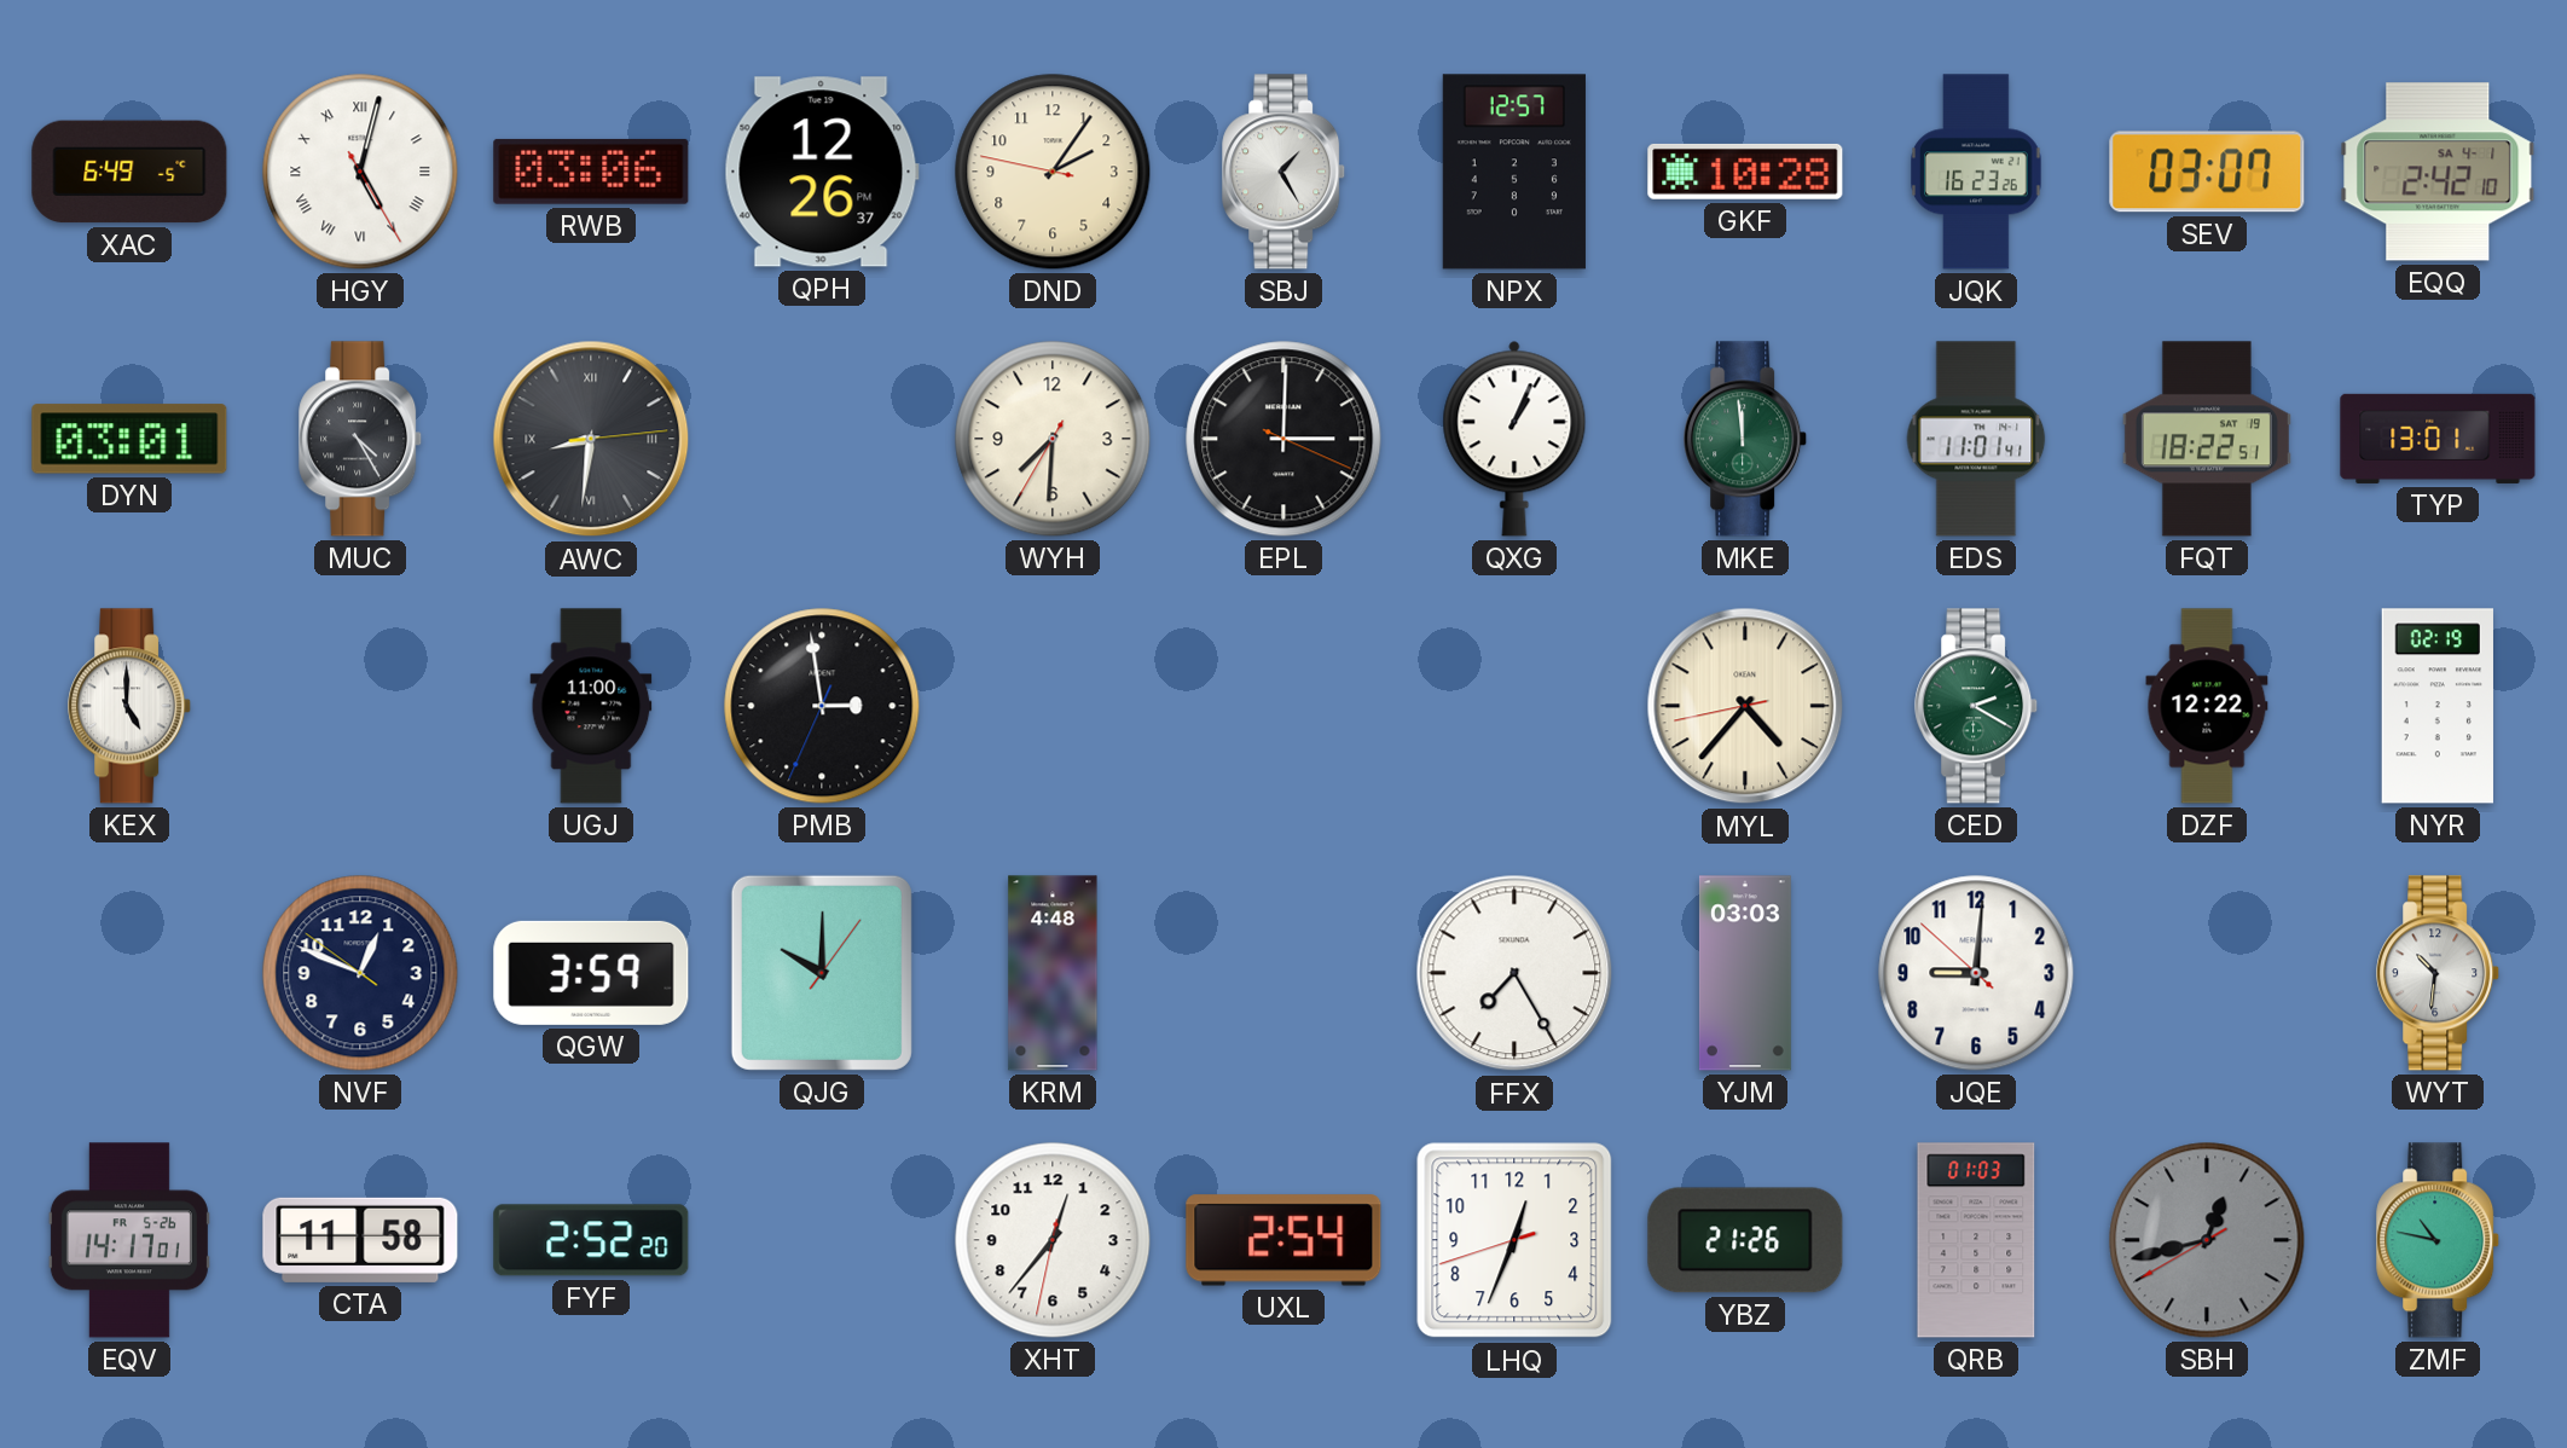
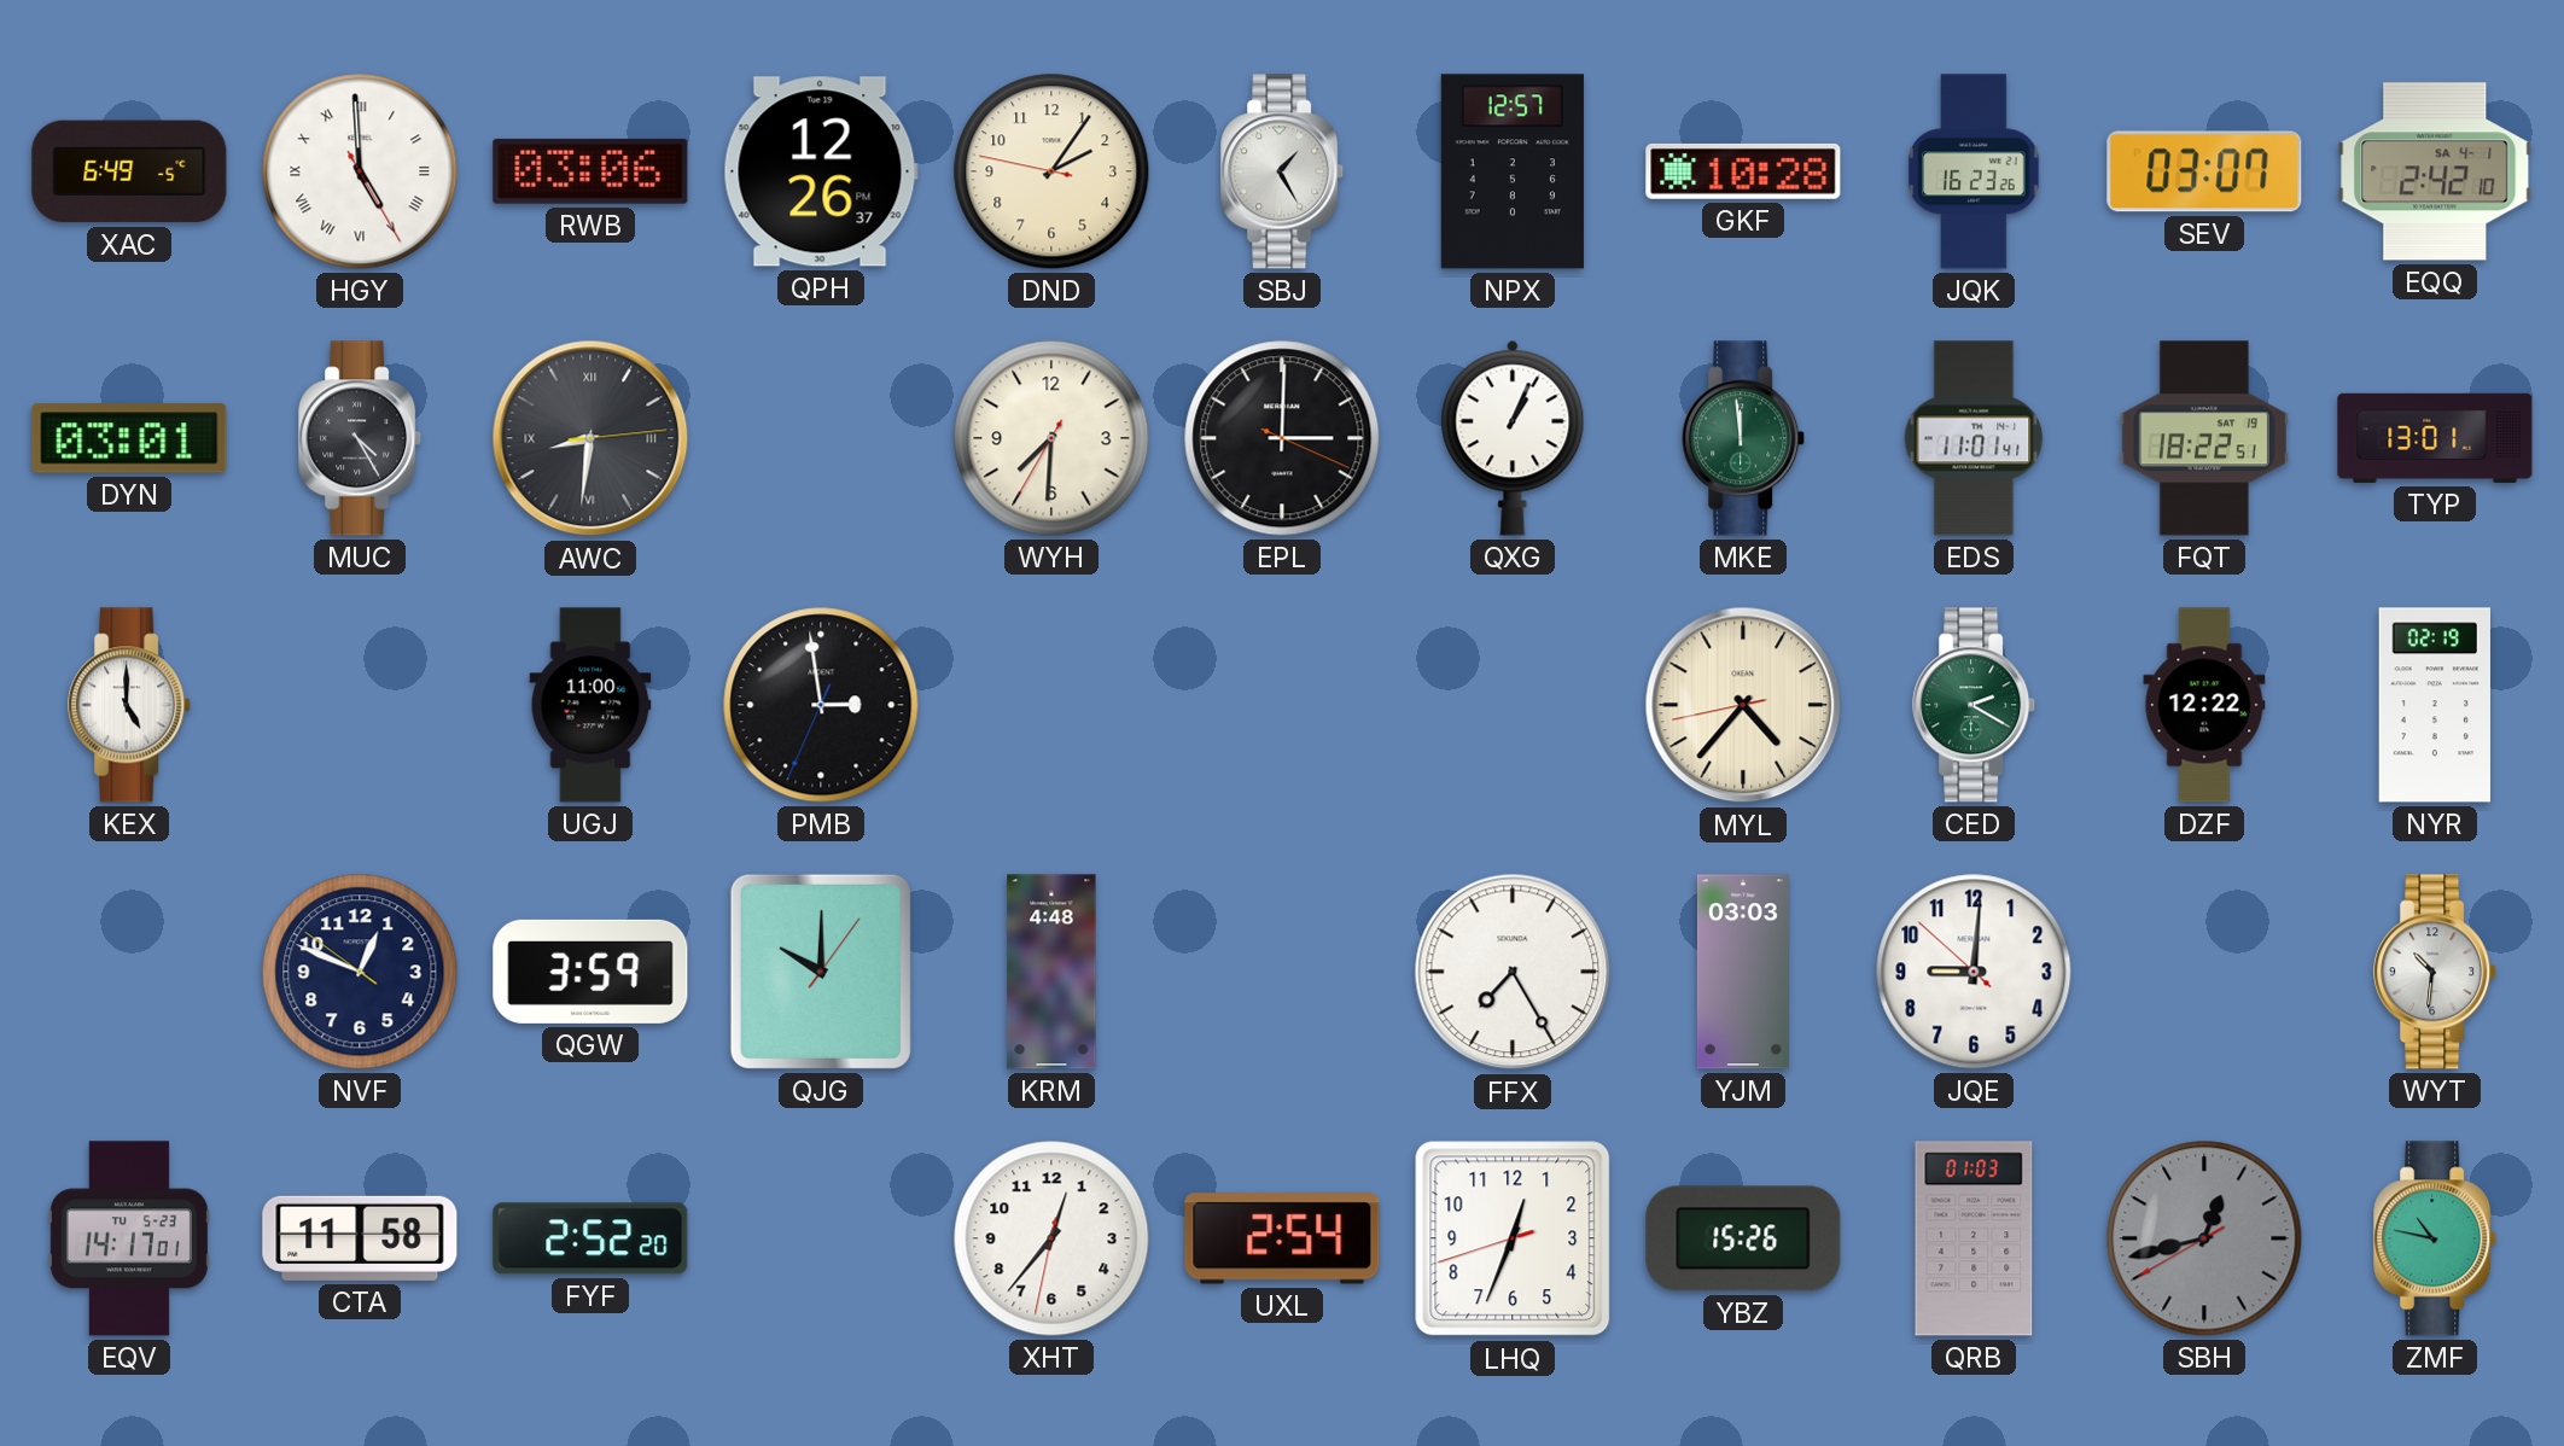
HGY: 5:02 -> 4:59
EQV date: FR 5-26 -> TU 5-23
YBZ: 21:26 -> 15:26
